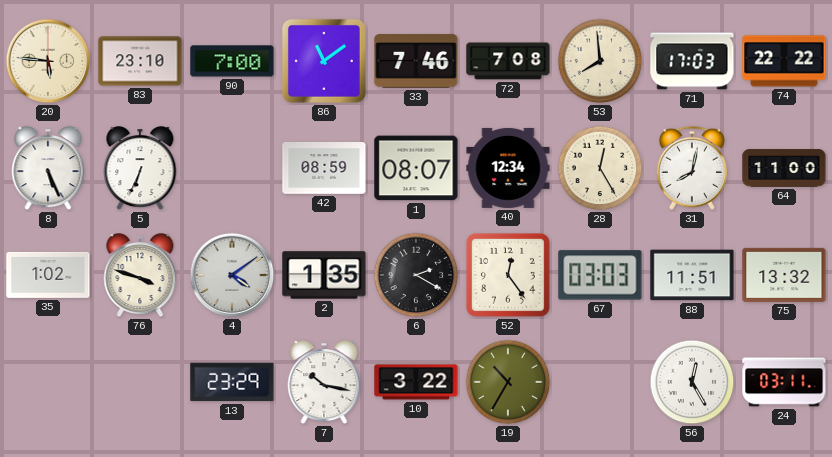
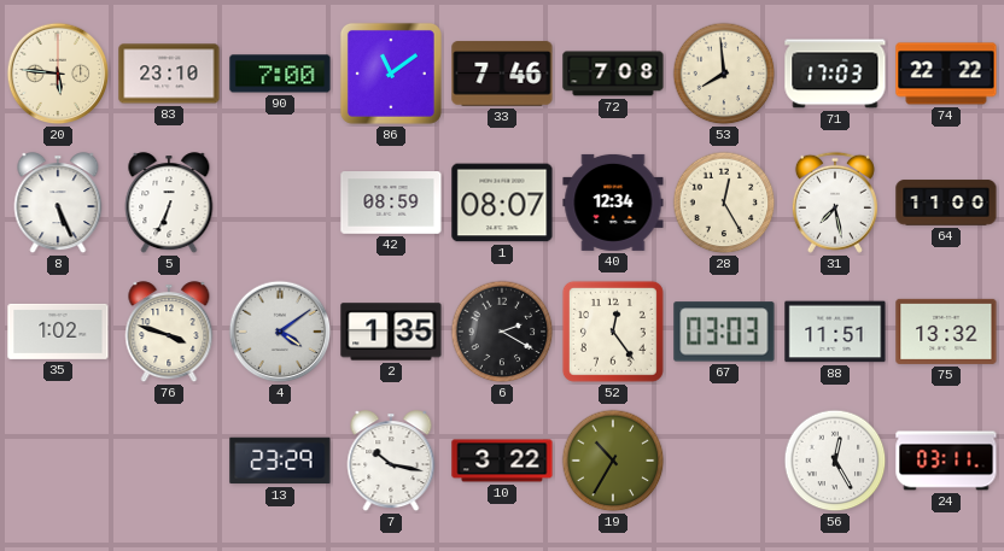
31: 8:02 -> 7:28
